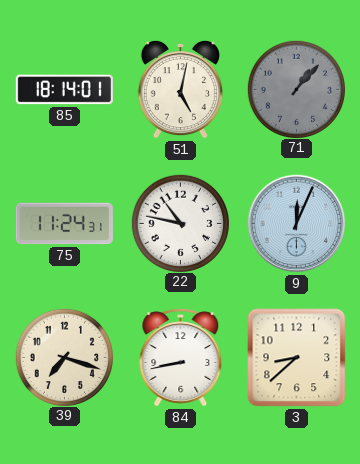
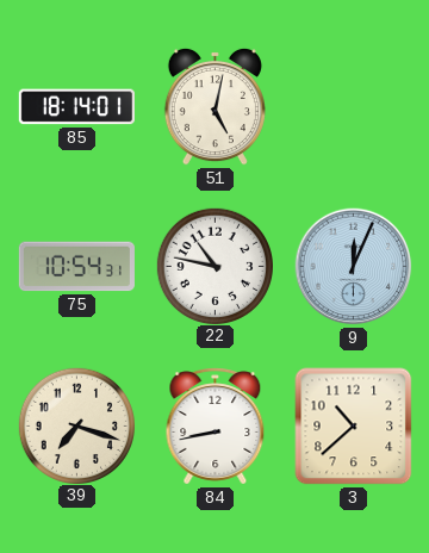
71: 1:07 -> none
75: 11:24 -> 10:54
3: 8:38 -> 10:38
